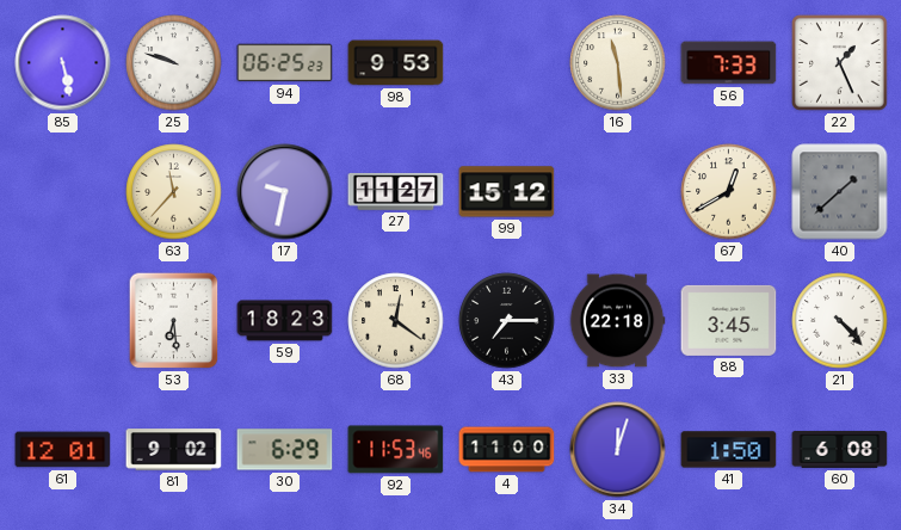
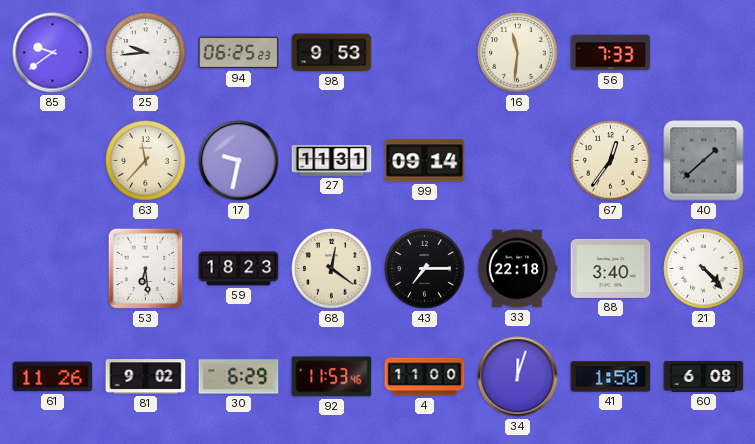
85: 5:28 -> 9:39
25: 9:48 -> 9:44
16: 11:29 -> 11:31
22: 1:26 -> none
27: 11:27 -> 11:31
99: 15:12 -> 09:14
67: 12:40 -> 12:36
88: 3:45 -> 3:40
61: 12:01 -> 11:26
